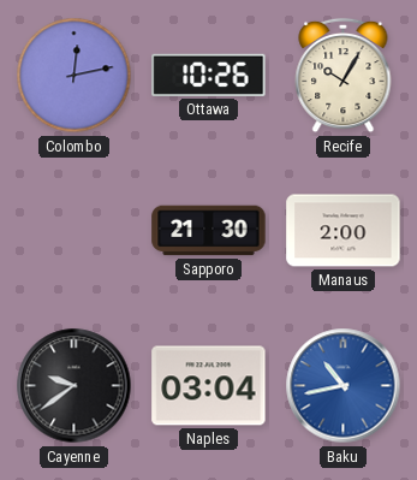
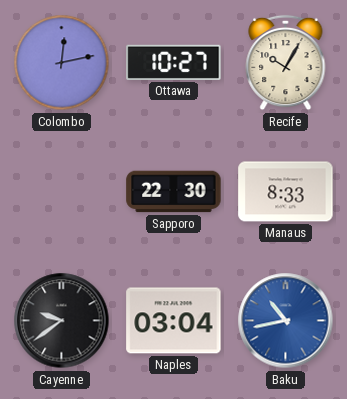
Ottawa: 10:26 -> 10:27
Sapporo: 21:30 -> 22:30
Manaus: 2:00 -> 8:33
